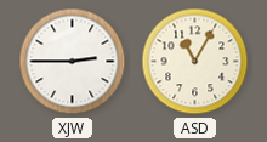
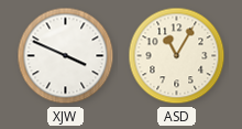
XJW: 2:45 -> 3:49
